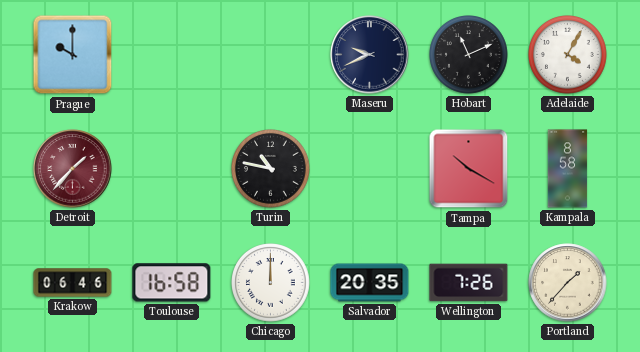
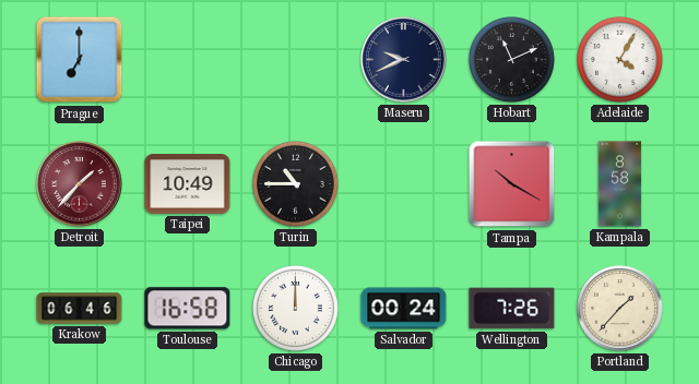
Prague: 10:00 -> 7:00
Taipei: none -> 10:49
Turin: 10:47 -> 10:45
Salvador: 20:35 -> 00:24
